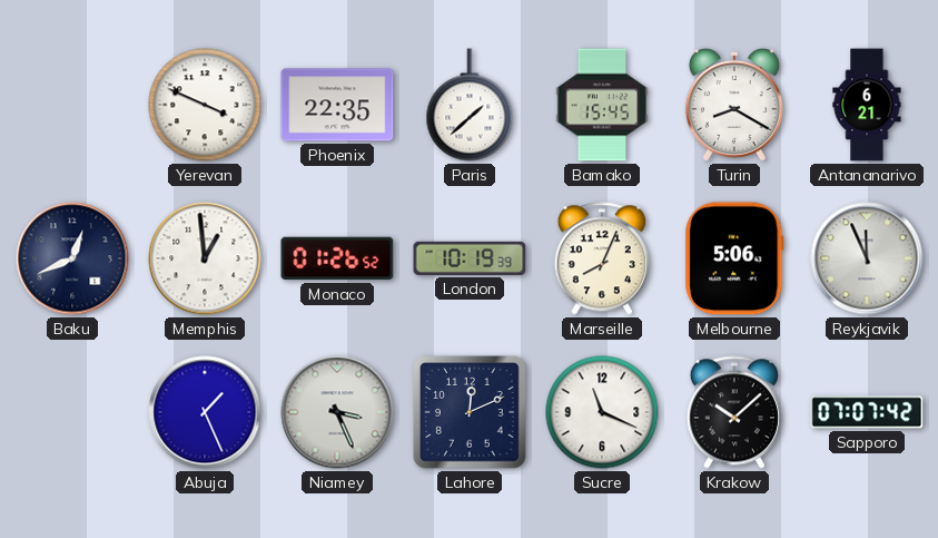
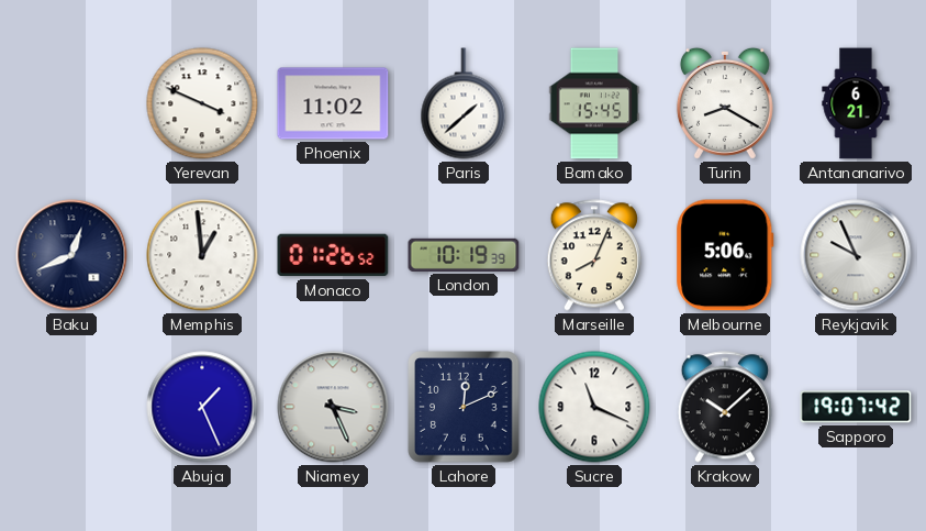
Phoenix: 22:35 -> 11:02
Reykjavik: 11:56 -> 9:56
Sapporo: 07:07 -> 19:07
